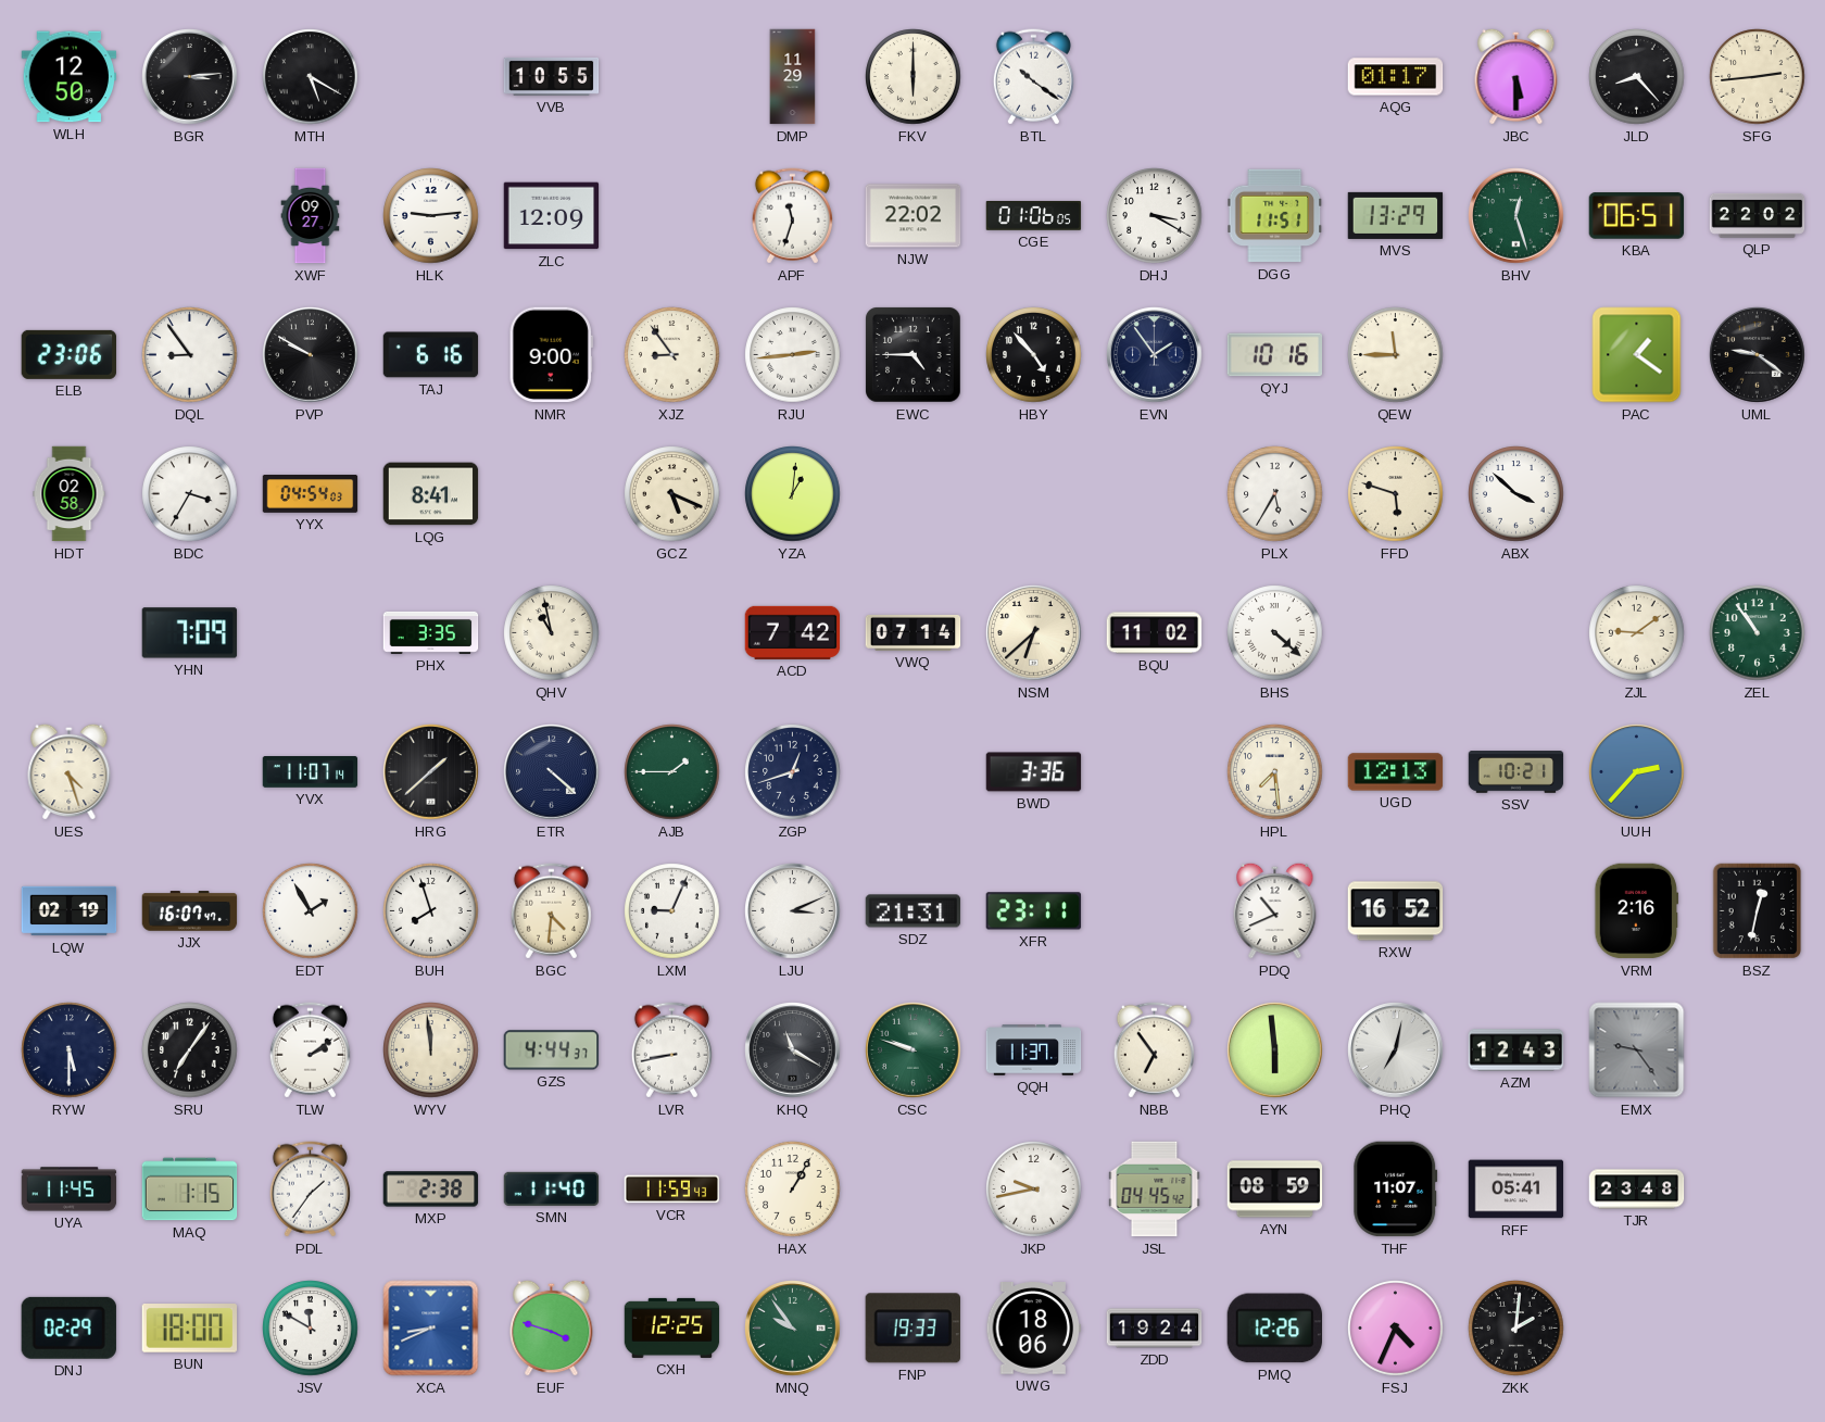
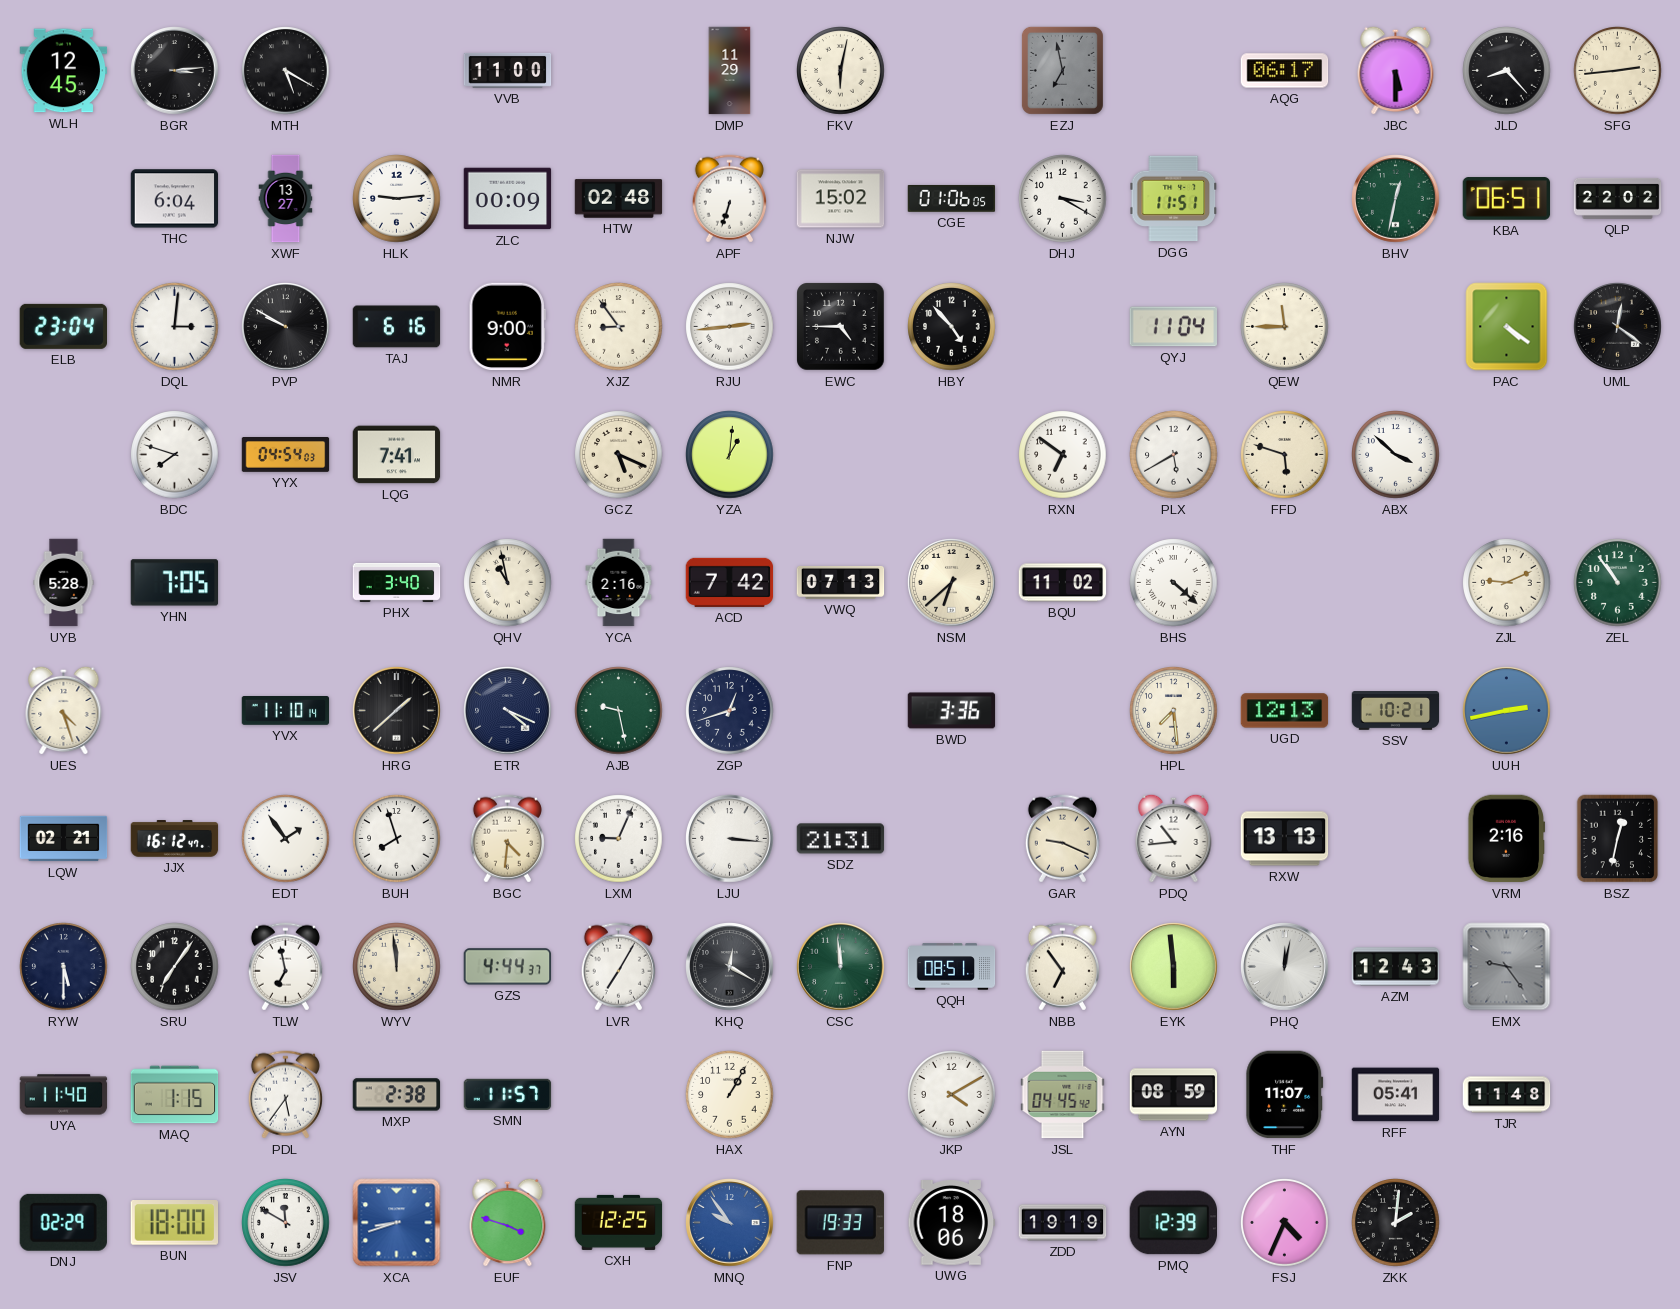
WLH: 12:50 -> 12:45
VVB: 10:55 -> 11:00
FKV: 6:00 -> 6:02
BTL: 10:21 -> none
EZJ: none -> 6:58
AQG: 01:17 -> 06:17
THC: none -> 6:04
XWF: 09:27 -> 13:27
ZLC: 12:09 -> 00:09
HTW: none -> 02:48
APF: 11:33 -> 6:33
NJW: 22:02 -> 15:02
MVS: 13:29 -> none
BHV: 12:27 -> 12:32
ELB: 23:06 -> 23:04
DQL: 8:54 -> 3:01
EVN: 1:54 -> none
QYJ: 10:16 -> 11:04
PAC: 1:21 -> 4:21
UML: 9:21 -> 12:21
HDT: 02:58 -> none
BDC: 3:35 -> 7:48
LQG: 8:41 -> 7:41
RXN: none -> 6:51
PLX: 5:35 -> 5:40
UYB: none -> 5:28
YHN: 7:09 -> 7:05
PHX: 3:35 -> 3:40
YCA: none -> 2:16
VWQ: 07:14 -> 07:13
ZJL: 9:09 -> 9:11
YVX: 11:07 -> 11:10
ETR: 4:22 -> 4:19
AJB: 1:45 -> 9:28
UUH: 2:37 -> 2:43
LQW: 02:19 -> 02:21
JJX: 16:07 -> 16:12
EDT: 1:55 -> 1:54
LJU: 3:11 -> 3:16
XFR: 23:11 -> none
GAR: none -> 9:19
PDQ: 10:41 -> 10:44
RXW: 16:52 -> 13:13
TLW: 2:09 -> 6:58
LVR: 8:43 -> 7:05
KHQ: 11:20 -> 12:20
CSC: 9:48 -> 11:59
QQH: 11:37 -> 08:51
PHQ: 7:02 -> 12:02
UYA: 11:45 -> 11:40
PDL: 1:36 -> 5:36
SMN: 11:40 -> 11:57
VCR: 11:59 -> none
JKP: 9:43 -> 4:10
TJR: 23:48 -> 11:48
XCA: 8:41 -> 8:42
MNQ dial: green -> blue
ZDD: 19:24 -> 19:19
PMQ: 12:26 -> 12:39
